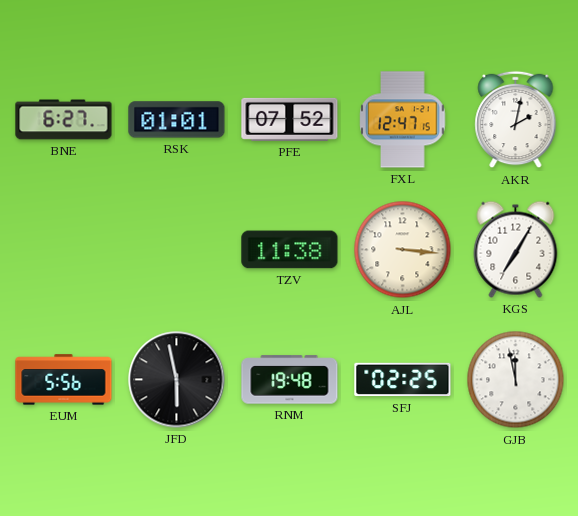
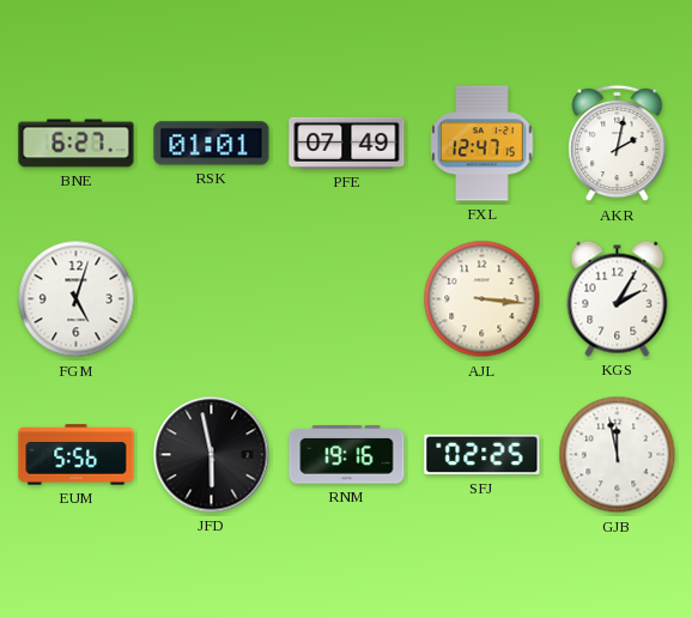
PFE: 07:52 -> 07:49
FGM: none -> 5:03
TZV: 11:38 -> none
KGS: 7:05 -> 2:05
RNM: 19:48 -> 19:16
